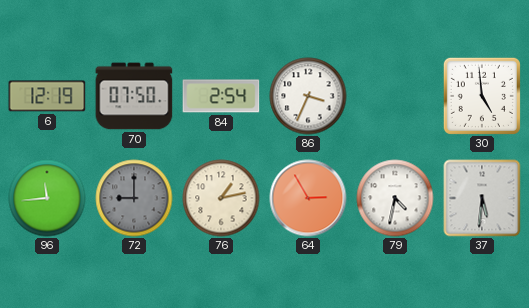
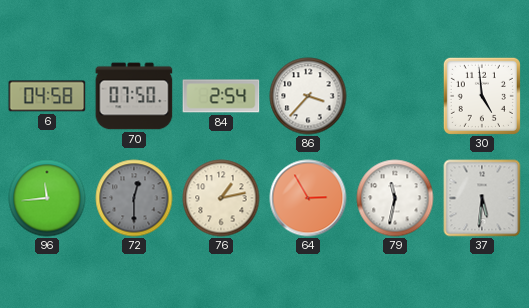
6: 12:19 -> 04:58
86: 3:34 -> 3:37
72: 9:00 -> 12:30
79: 4:32 -> 11:32
